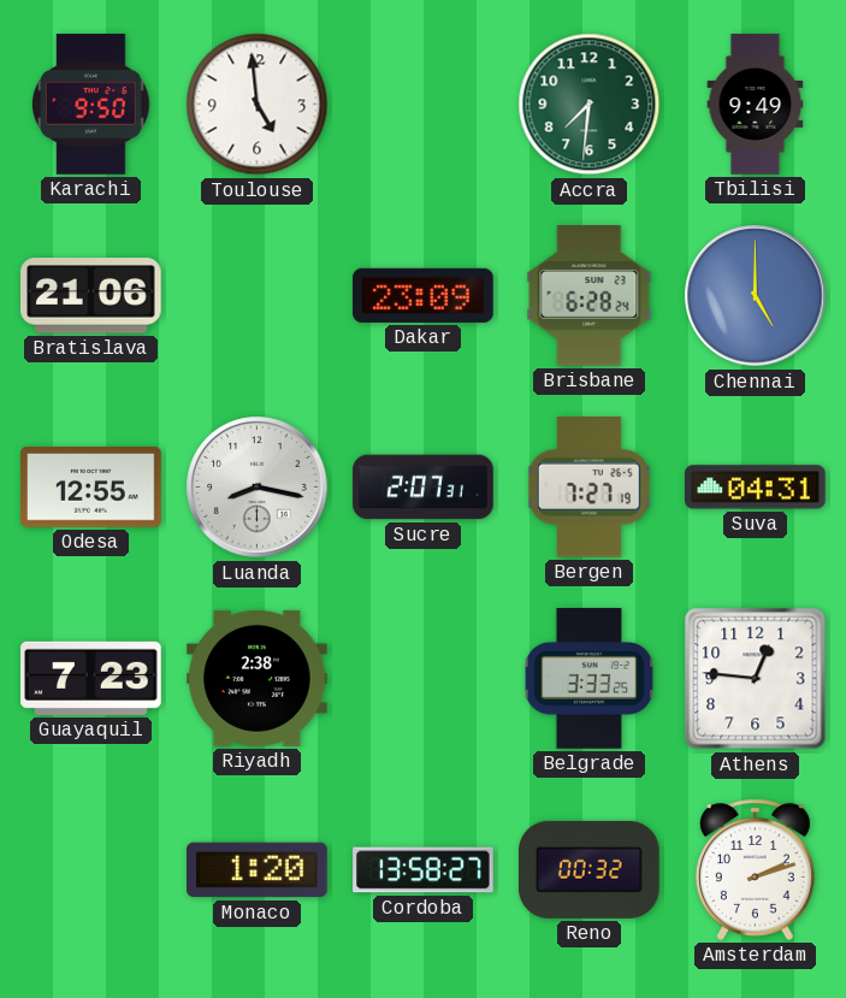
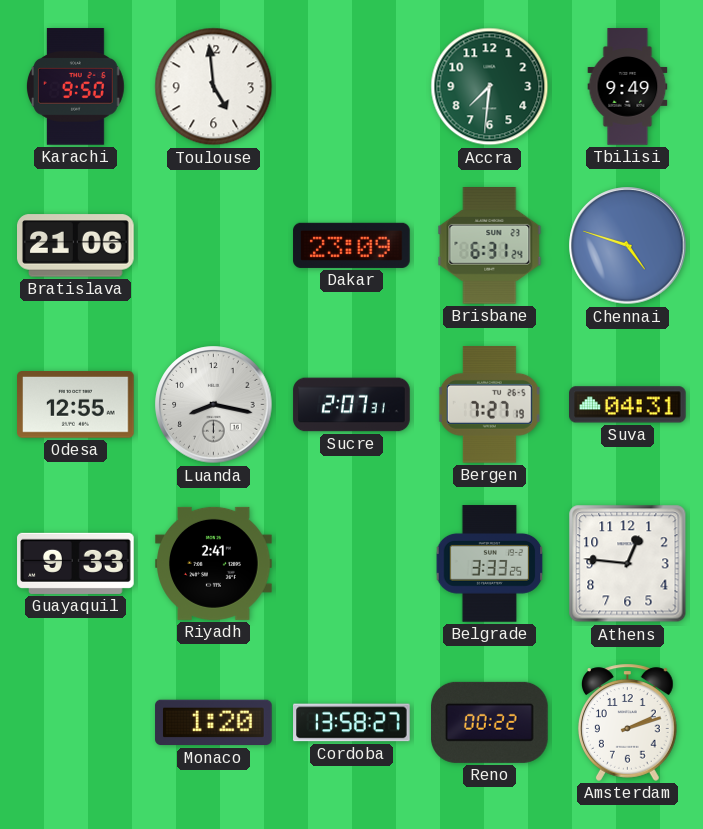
Brisbane: 6:28 -> 6:31
Chennai: 5:00 -> 4:48
Guayaquil: 7:23 -> 9:33
Riyadh: 2:38 -> 2:41
Reno: 00:32 -> 00:22
